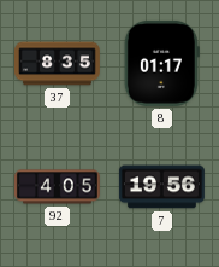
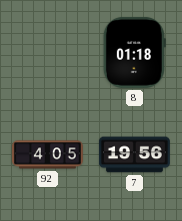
37: 8:35 -> none
8: 01:17 -> 01:18
